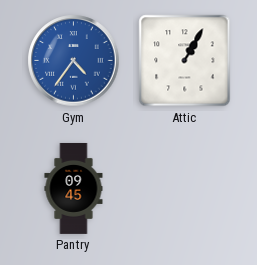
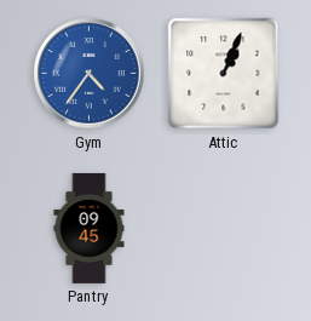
Attic: 1:05 -> 1:04
